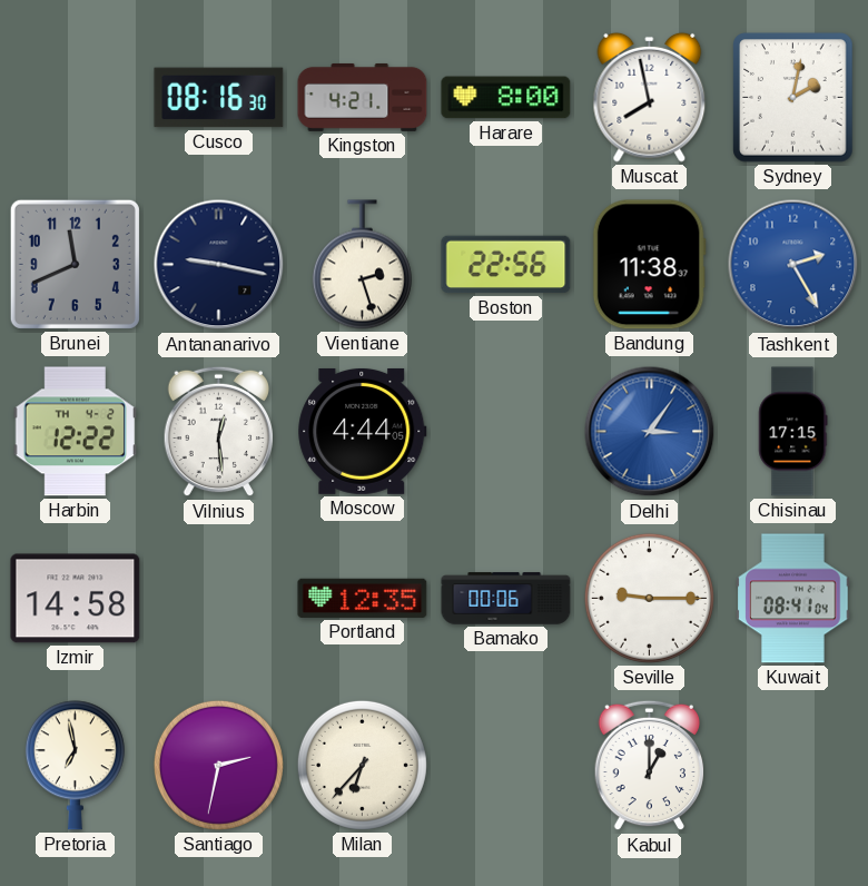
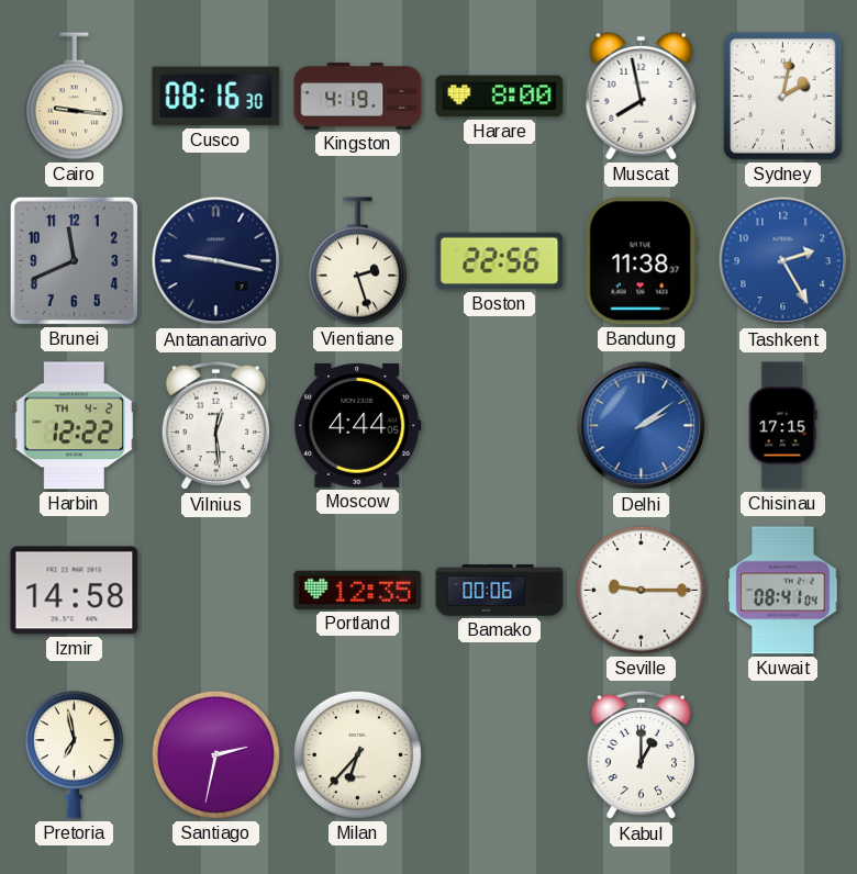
Cairo: none -> 9:16
Kingston: 4:21 -> 4:19
Delhi: 3:06 -> 2:09
